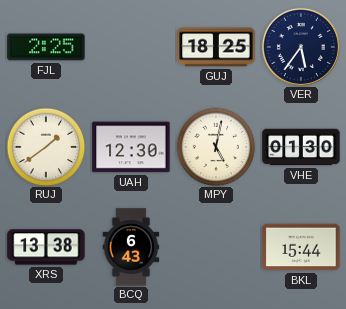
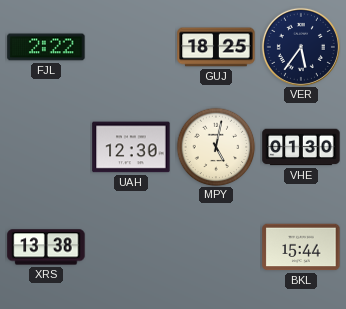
FJL: 2:25 -> 2:22
RUJ: 1:39 -> none
BCQ: 6:43 -> none
